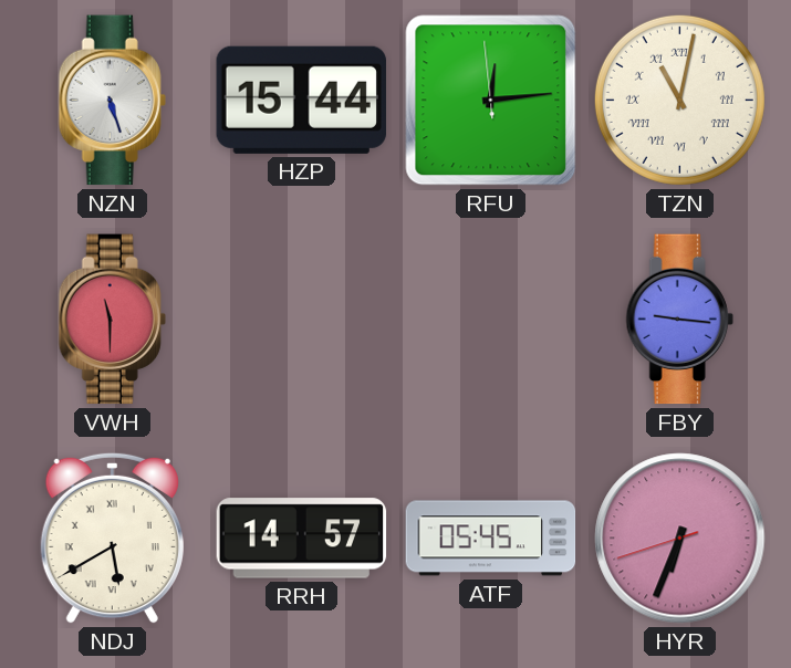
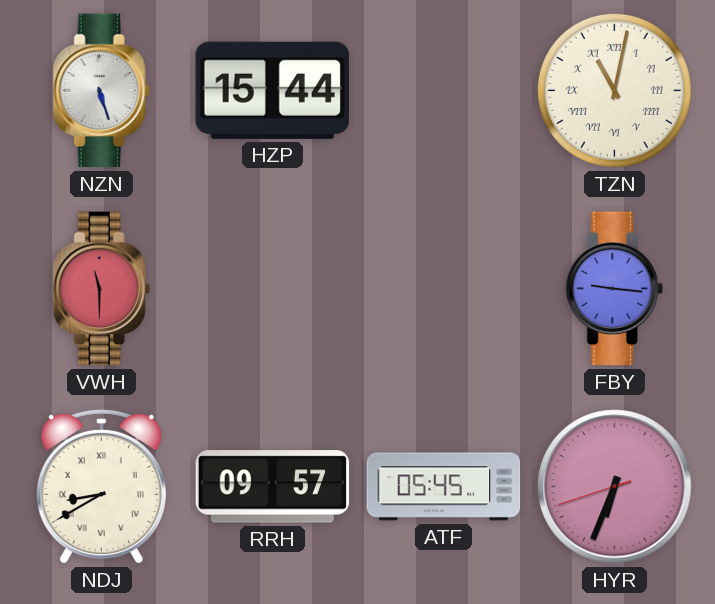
RFU: 12:13 -> none
NDJ: 5:40 -> 8:40
RRH: 14:57 -> 09:57
